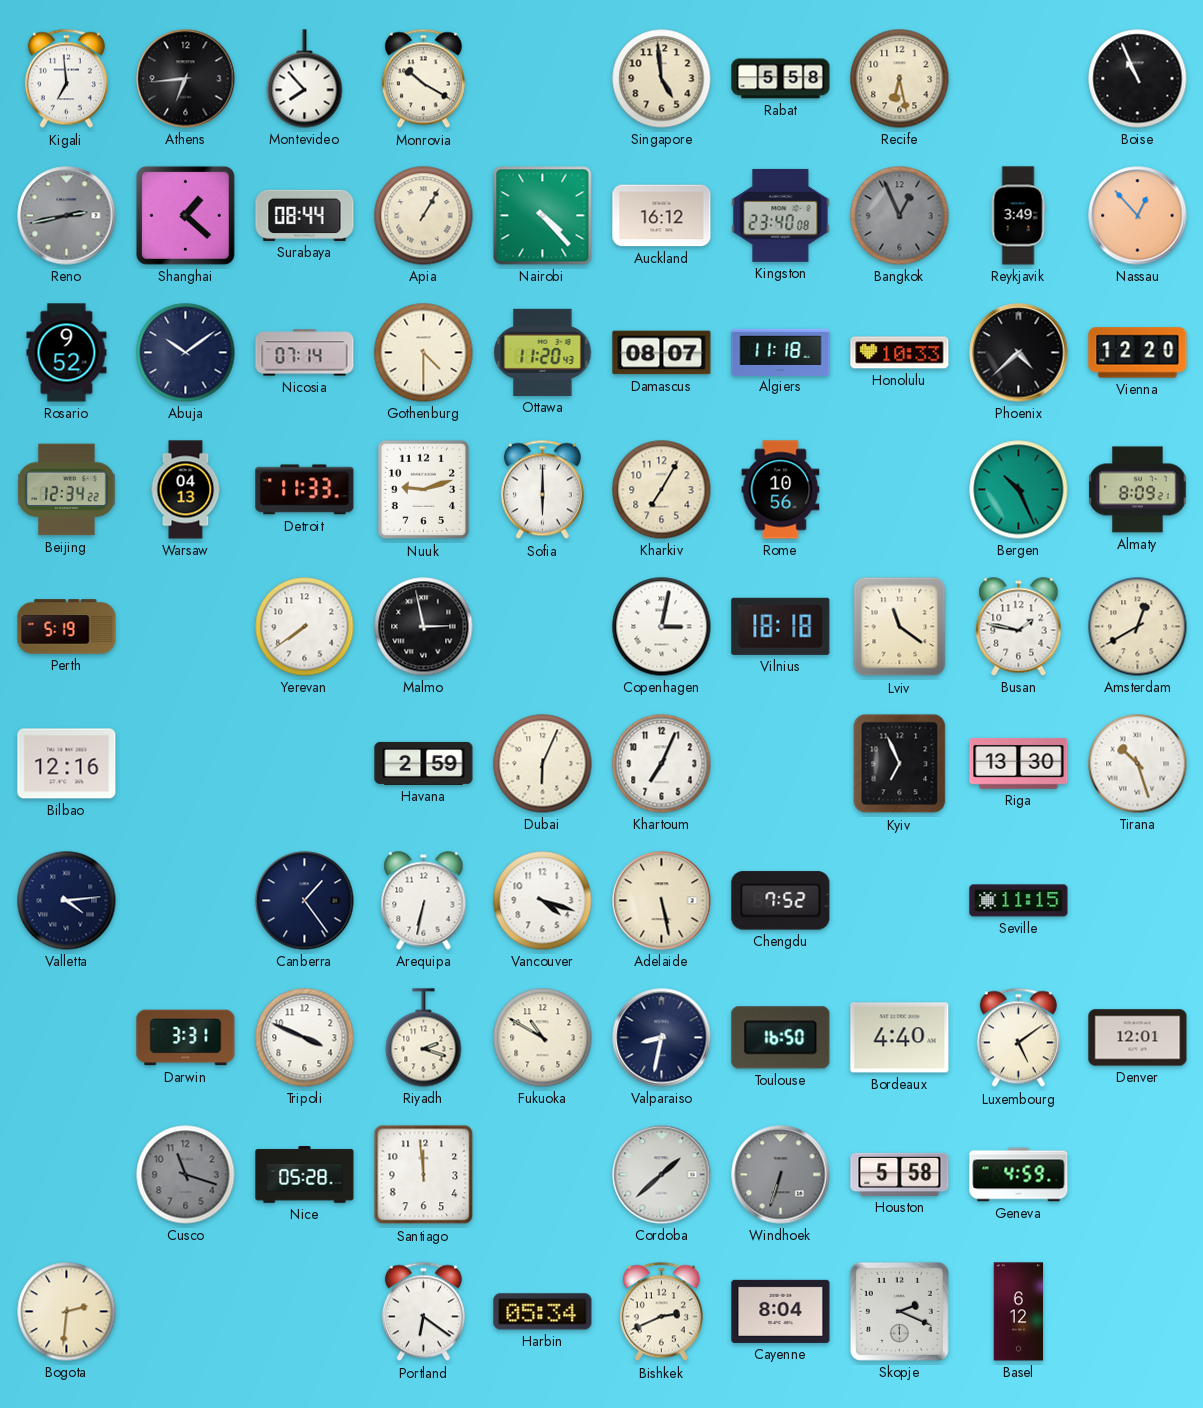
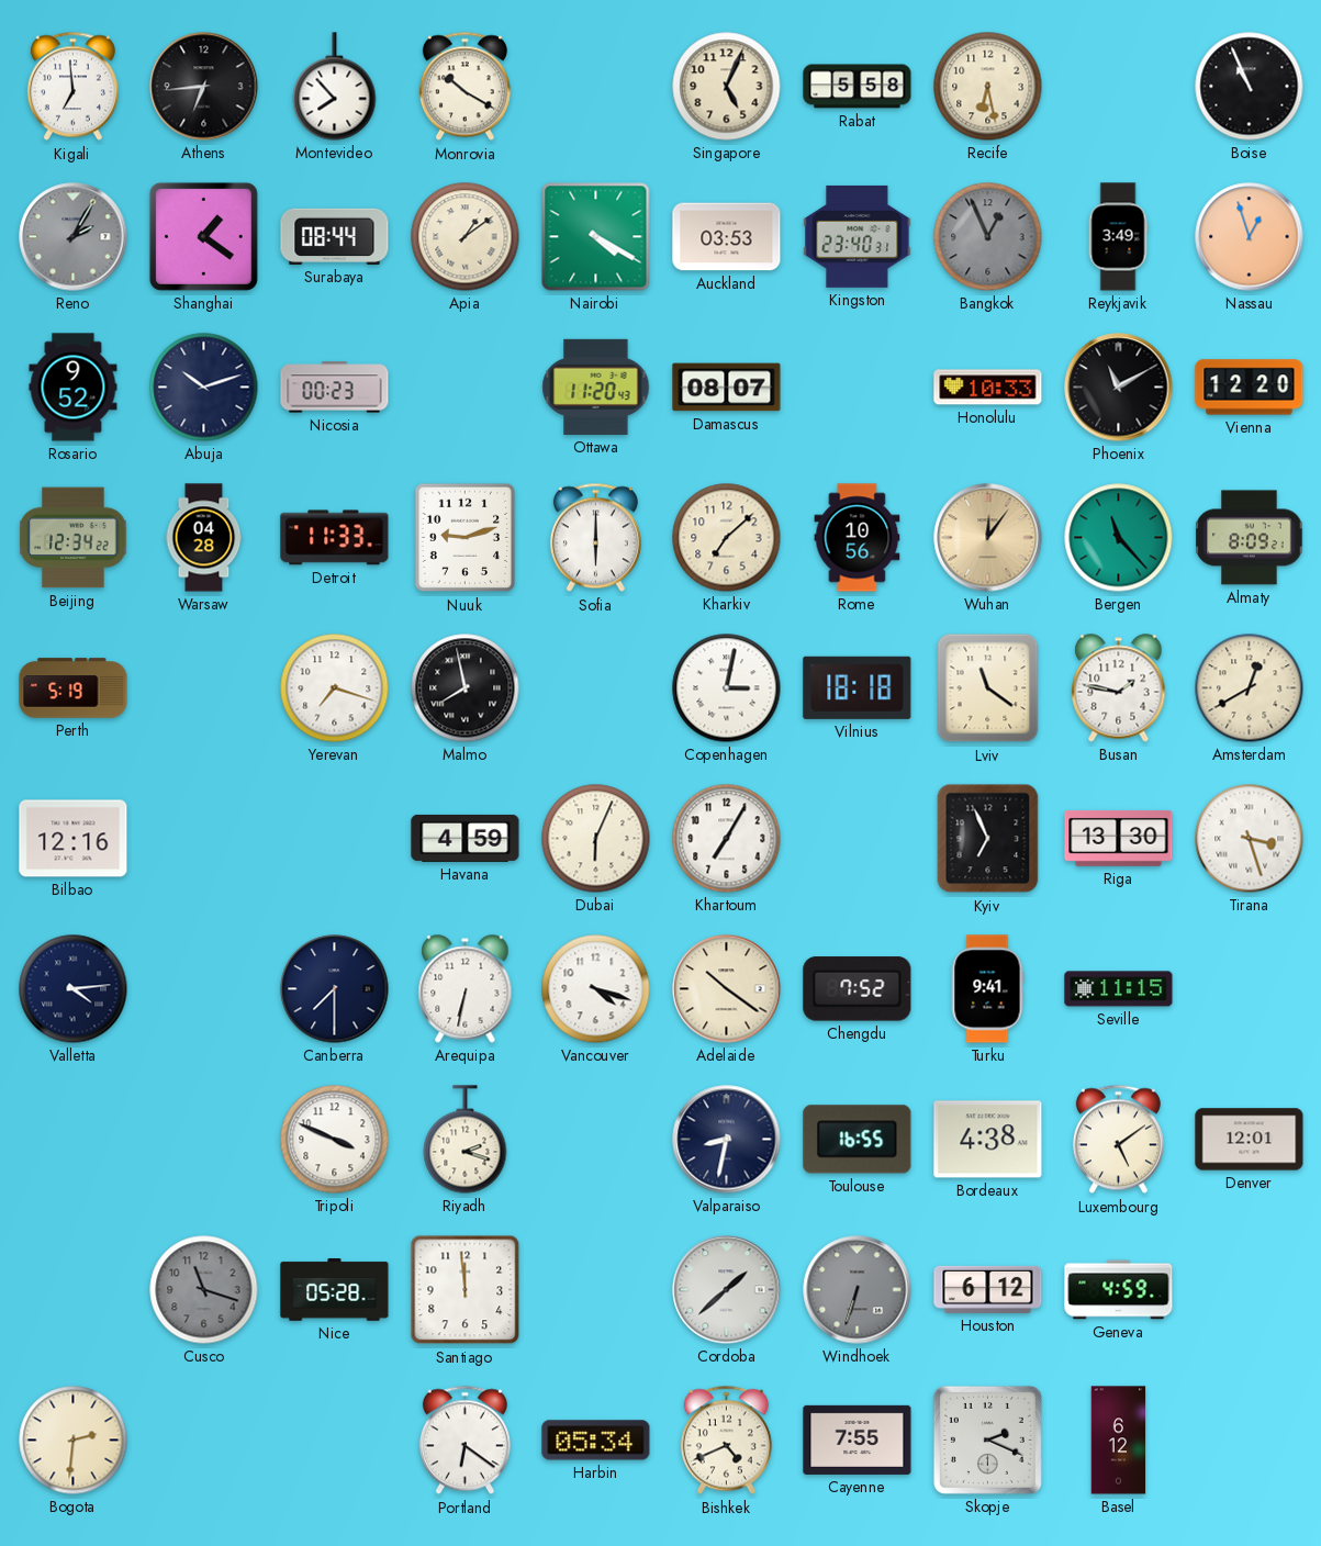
Singapore: 4:59 -> 5:04
Reno: 2:43 -> 2:05
Shanghai: 1:22 -> 1:21
Apia: 1:05 -> 1:09
Nairobi: 4:23 -> 4:20
Auckland: 16:12 -> 03:53
Kingston: 23:40:08 -> 23:40:31
Nassau: 12:53 -> 12:57
Abuja: 10:09 -> 10:12
Nicosia: 07:14 -> 00:23
Gothenburg: 4:30 -> none
Algiers: 11:18 -> none
Phoenix: 4:38 -> 11:10
Warsaw: 04:13 -> 04:28
Kharkiv: 7:05 -> 7:08
Wuhan: none -> 12:06
Bergen: 10:26 -> 11:23
Yerevan: 7:39 -> 7:18
Malmo: 2:58 -> 7:58
Havana: 2:59 -> 4:59
Khartoum: 7:04 -> 7:05
Tirana: 10:27 -> 3:27
Canberra: 1:24 -> 7:30
Adelaide: 5:28 -> 10:21
Turku: none -> 9:41
Darwin: 3:31 -> none
Fukuoka: 10:50 -> none
Toulouse: 16:50 -> 16:55
Bordeaux: 4:40 -> 4:38
Houston: 5:58 -> 6:12
Bishkek: 2:41 -> 4:41
Cayenne: 8:04 -> 7:55
